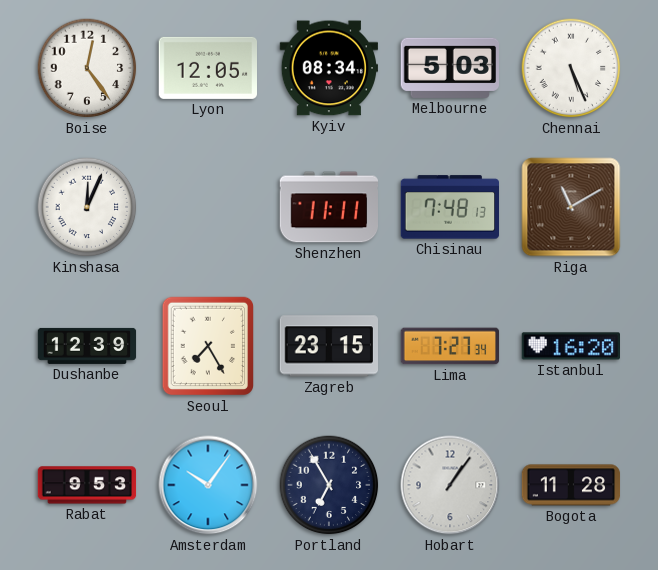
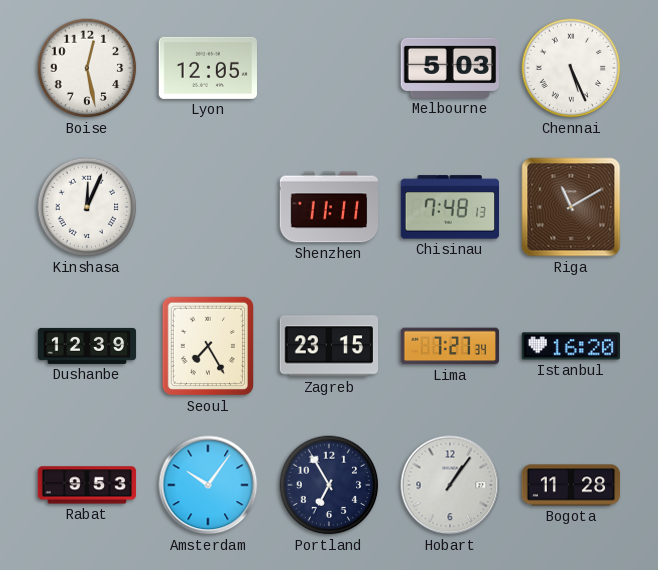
Boise: 12:24 -> 12:28
Kyiv: 08:34 -> none
